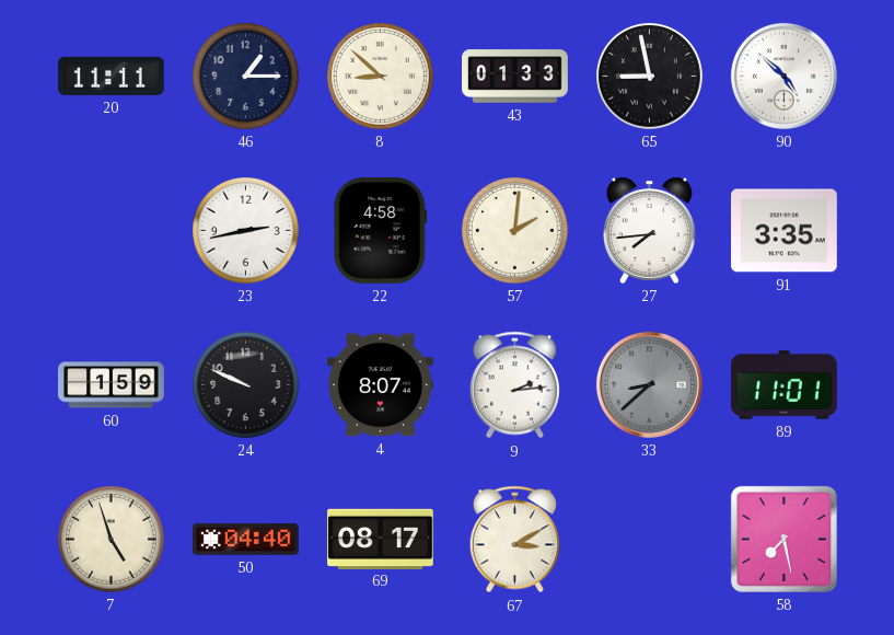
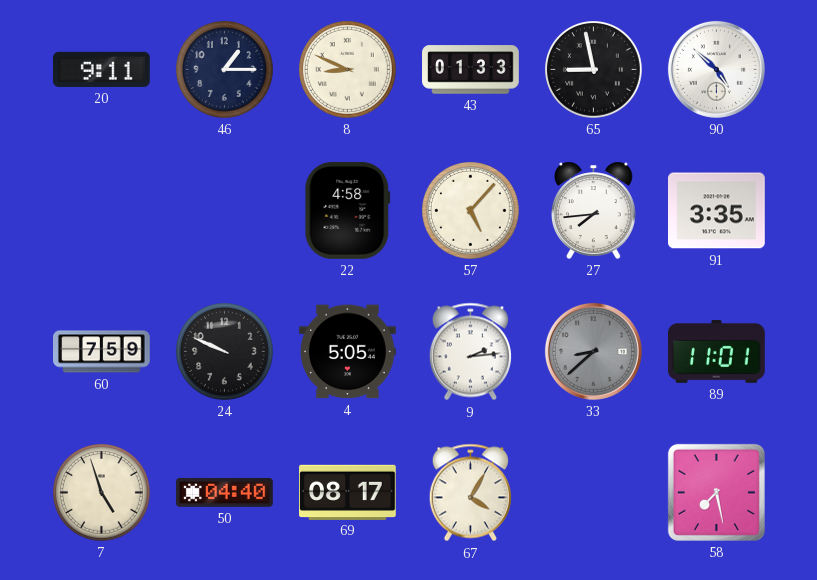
20: 11:11 -> 9:11
8: 8:52 -> 8:49
23: 2:43 -> none
57: 2:01 -> 5:07
60: 1:59 -> 7:59
4: 8:07 -> 5:05
67: 3:10 -> 4:05
